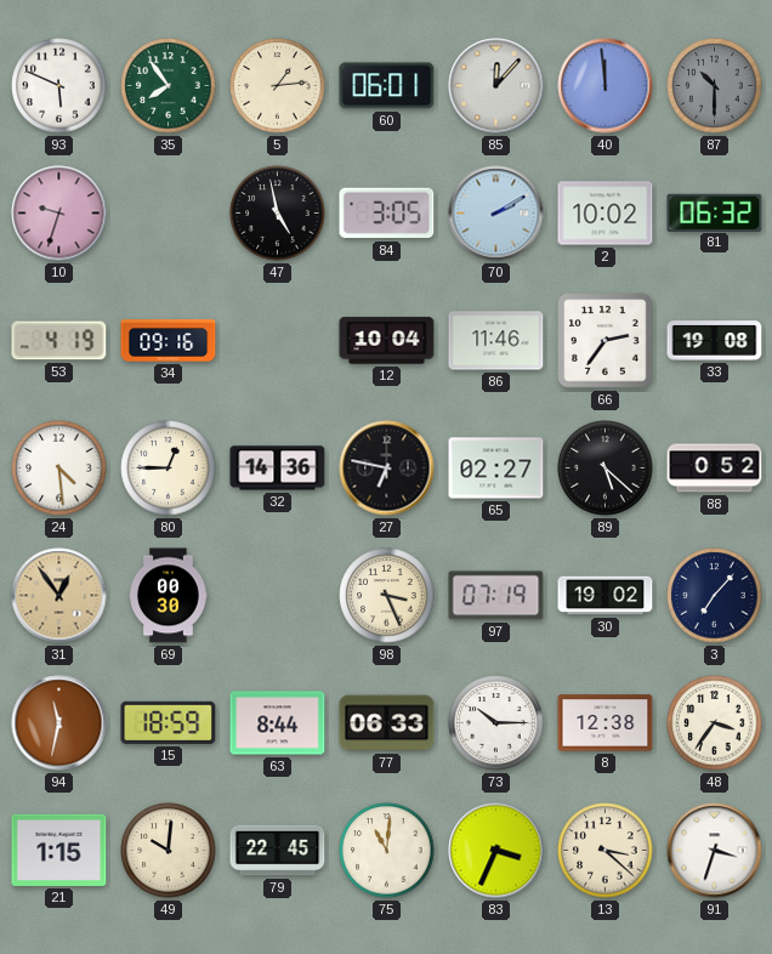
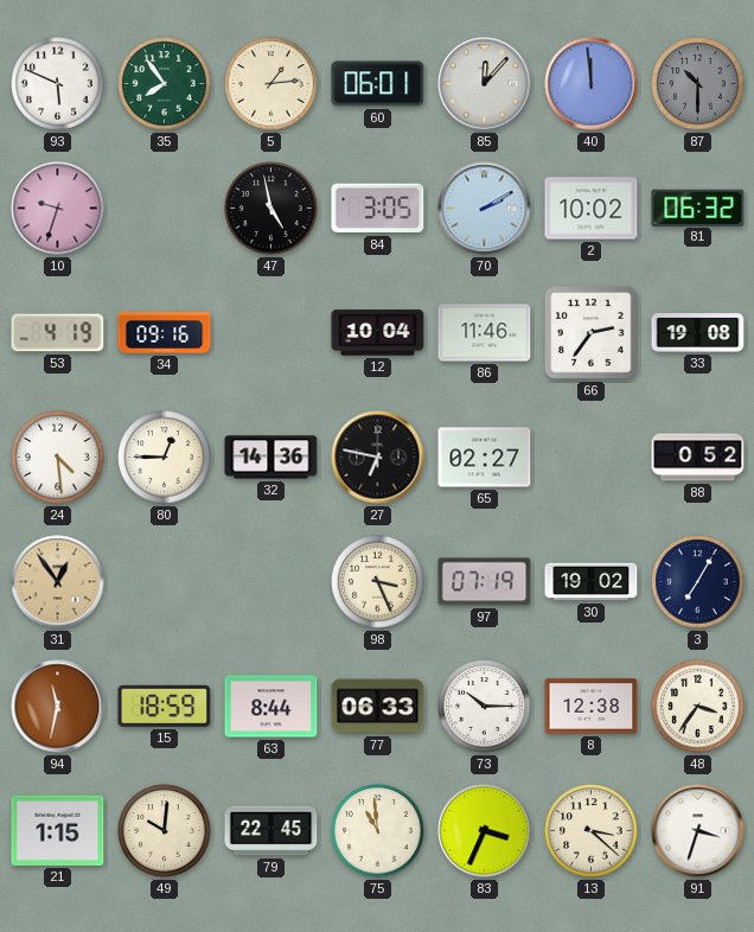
89: 5:22 -> none
69: 00:30 -> none
3: 7:07 -> 7:05
75: 11:01 -> 10:59
